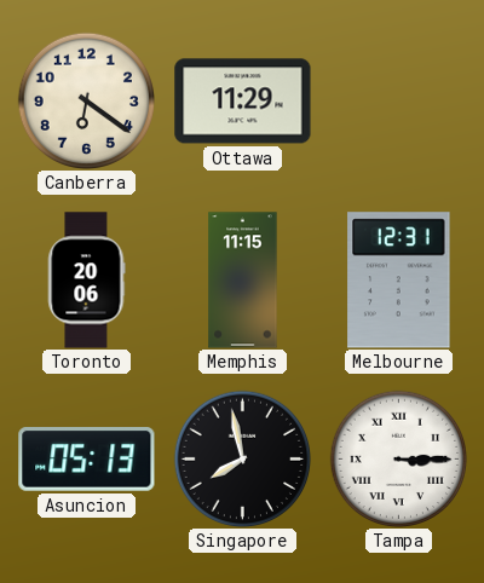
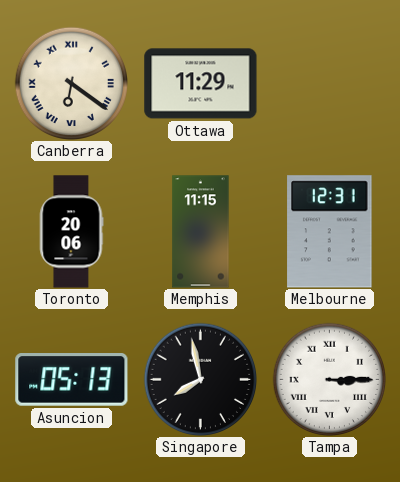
Canberra numerals: Arabic -> Roman
